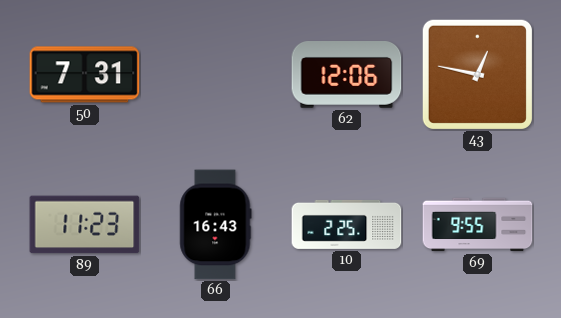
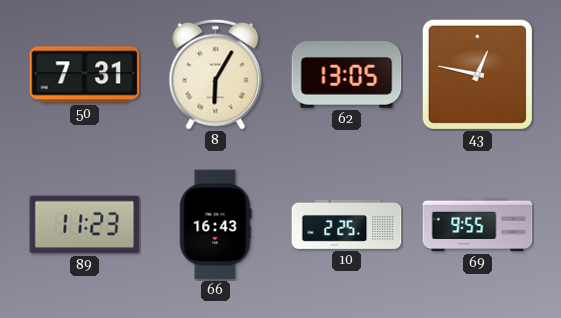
8: none -> 6:05
62: 12:06 -> 13:05
